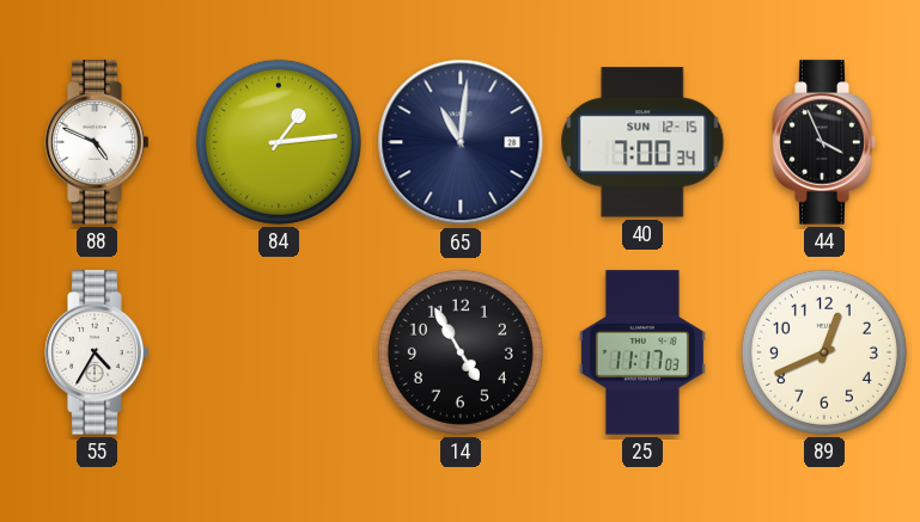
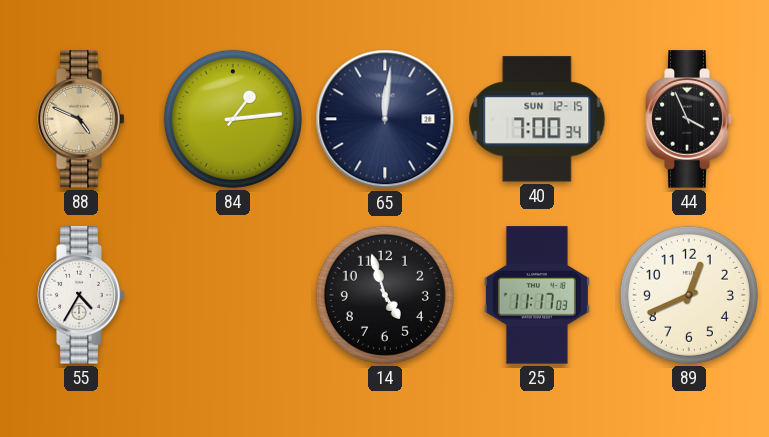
88 dial: white -> champagne
65: 11:01 -> 12:01
14: 4:55 -> 4:57
